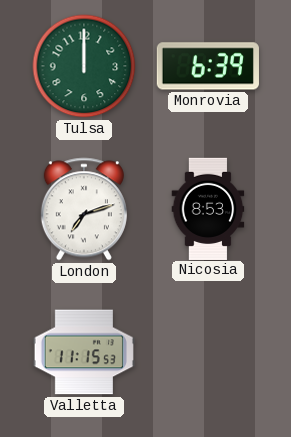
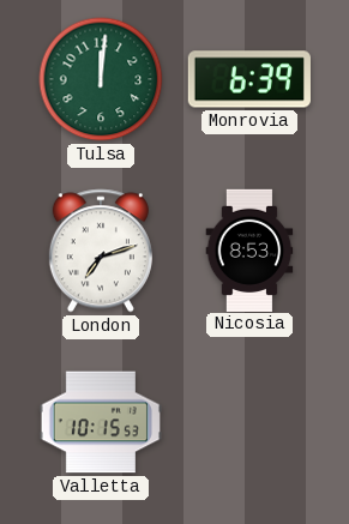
Tulsa: 12:00 -> 12:01
Valletta: 11:15 -> 10:15
